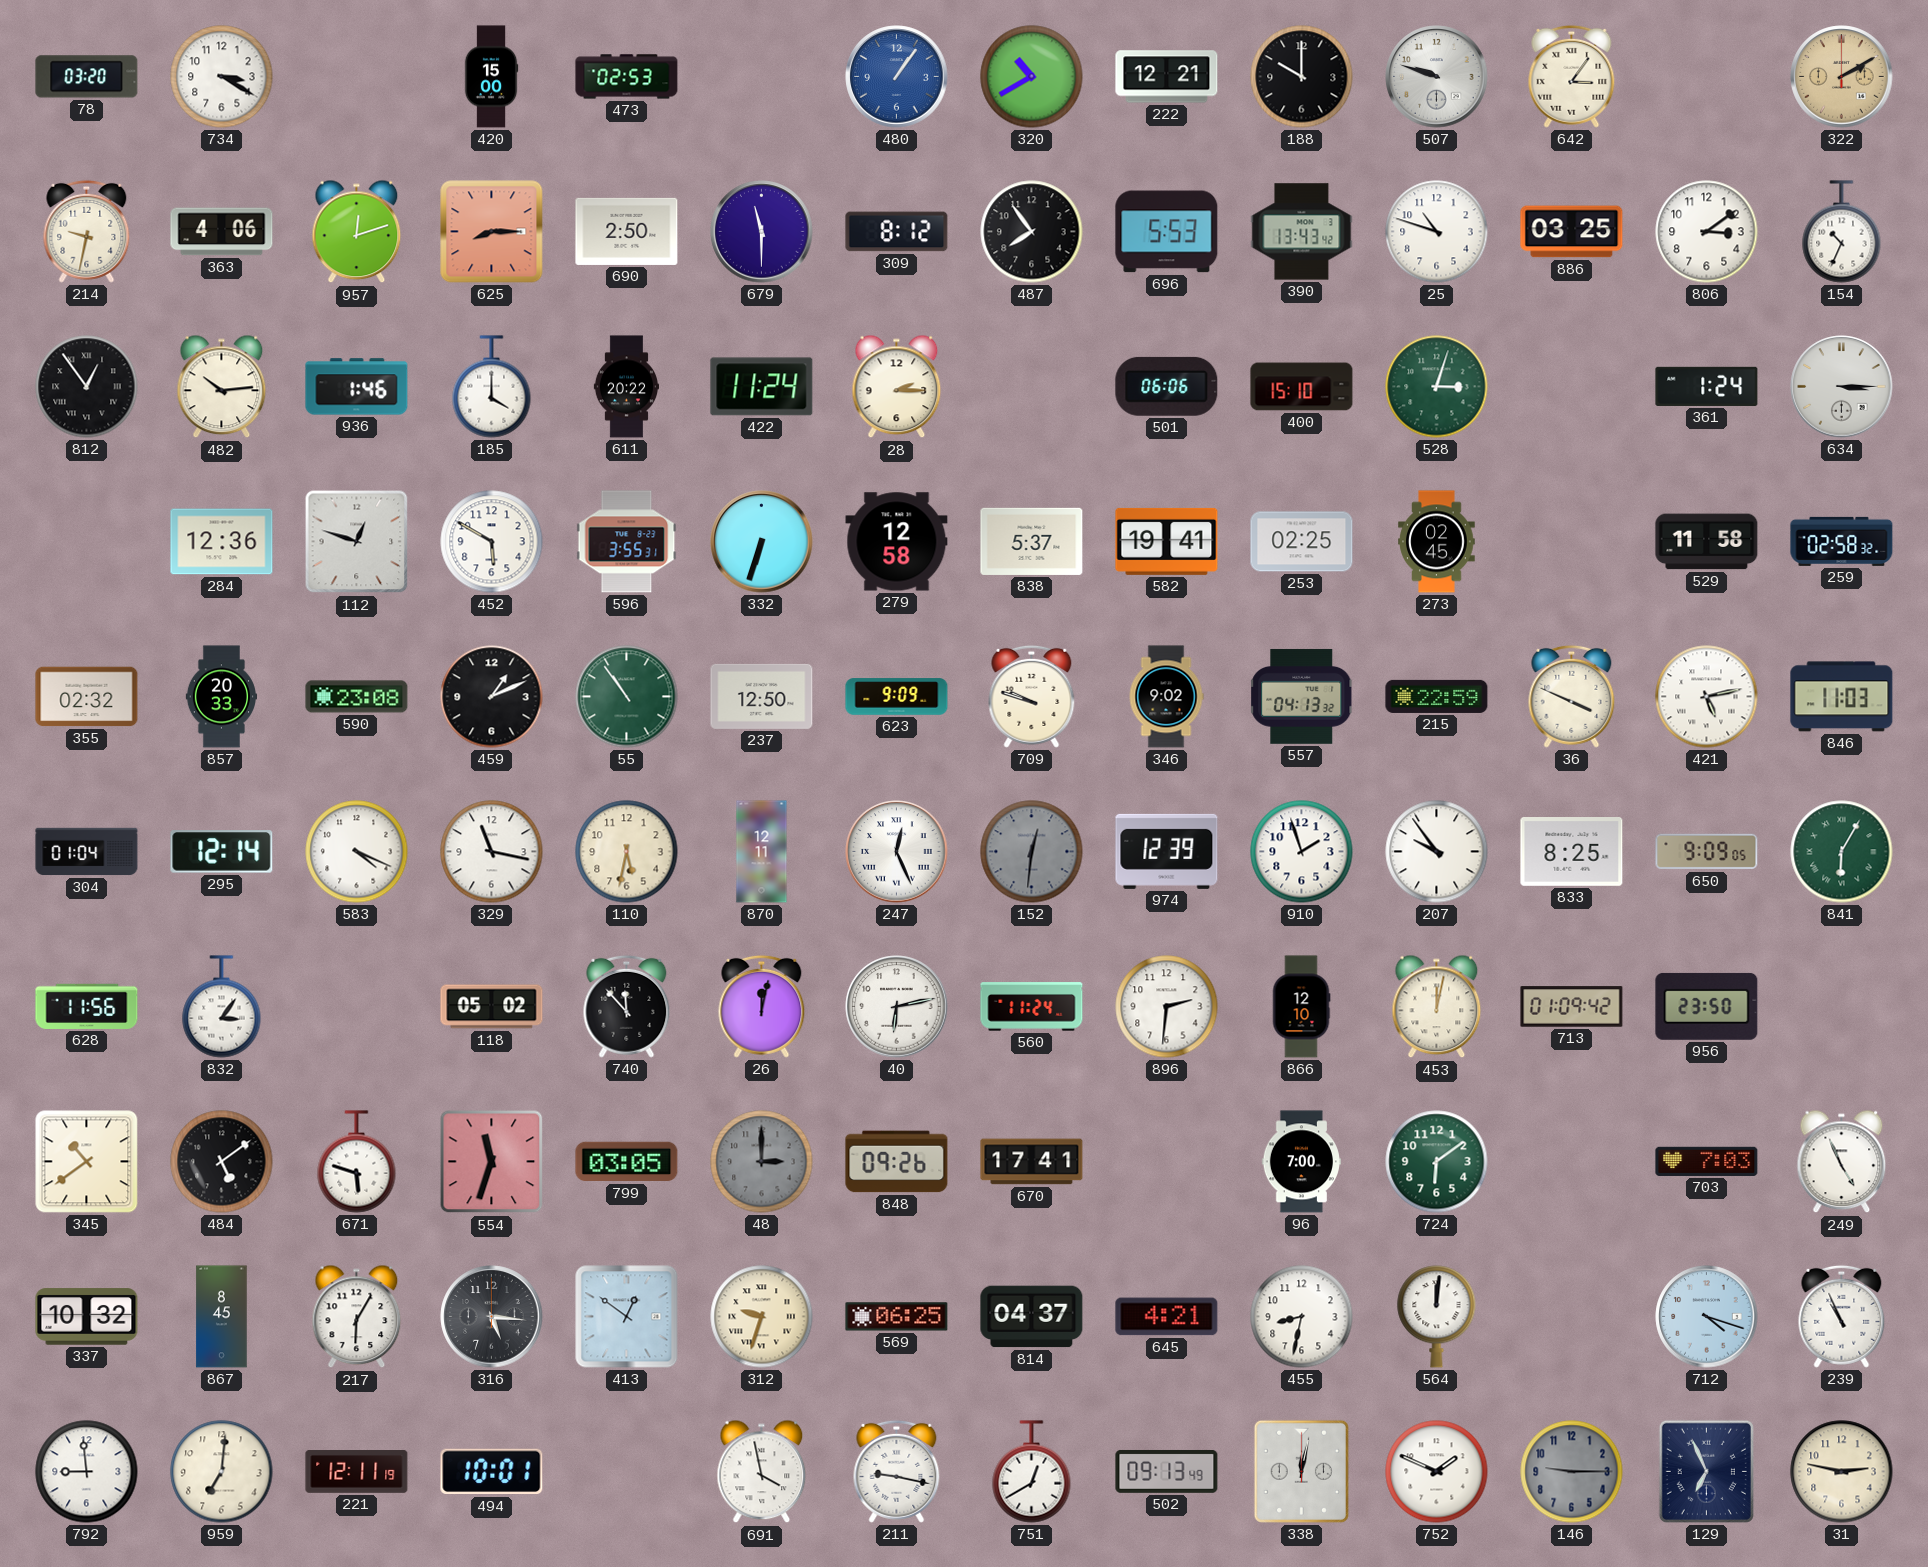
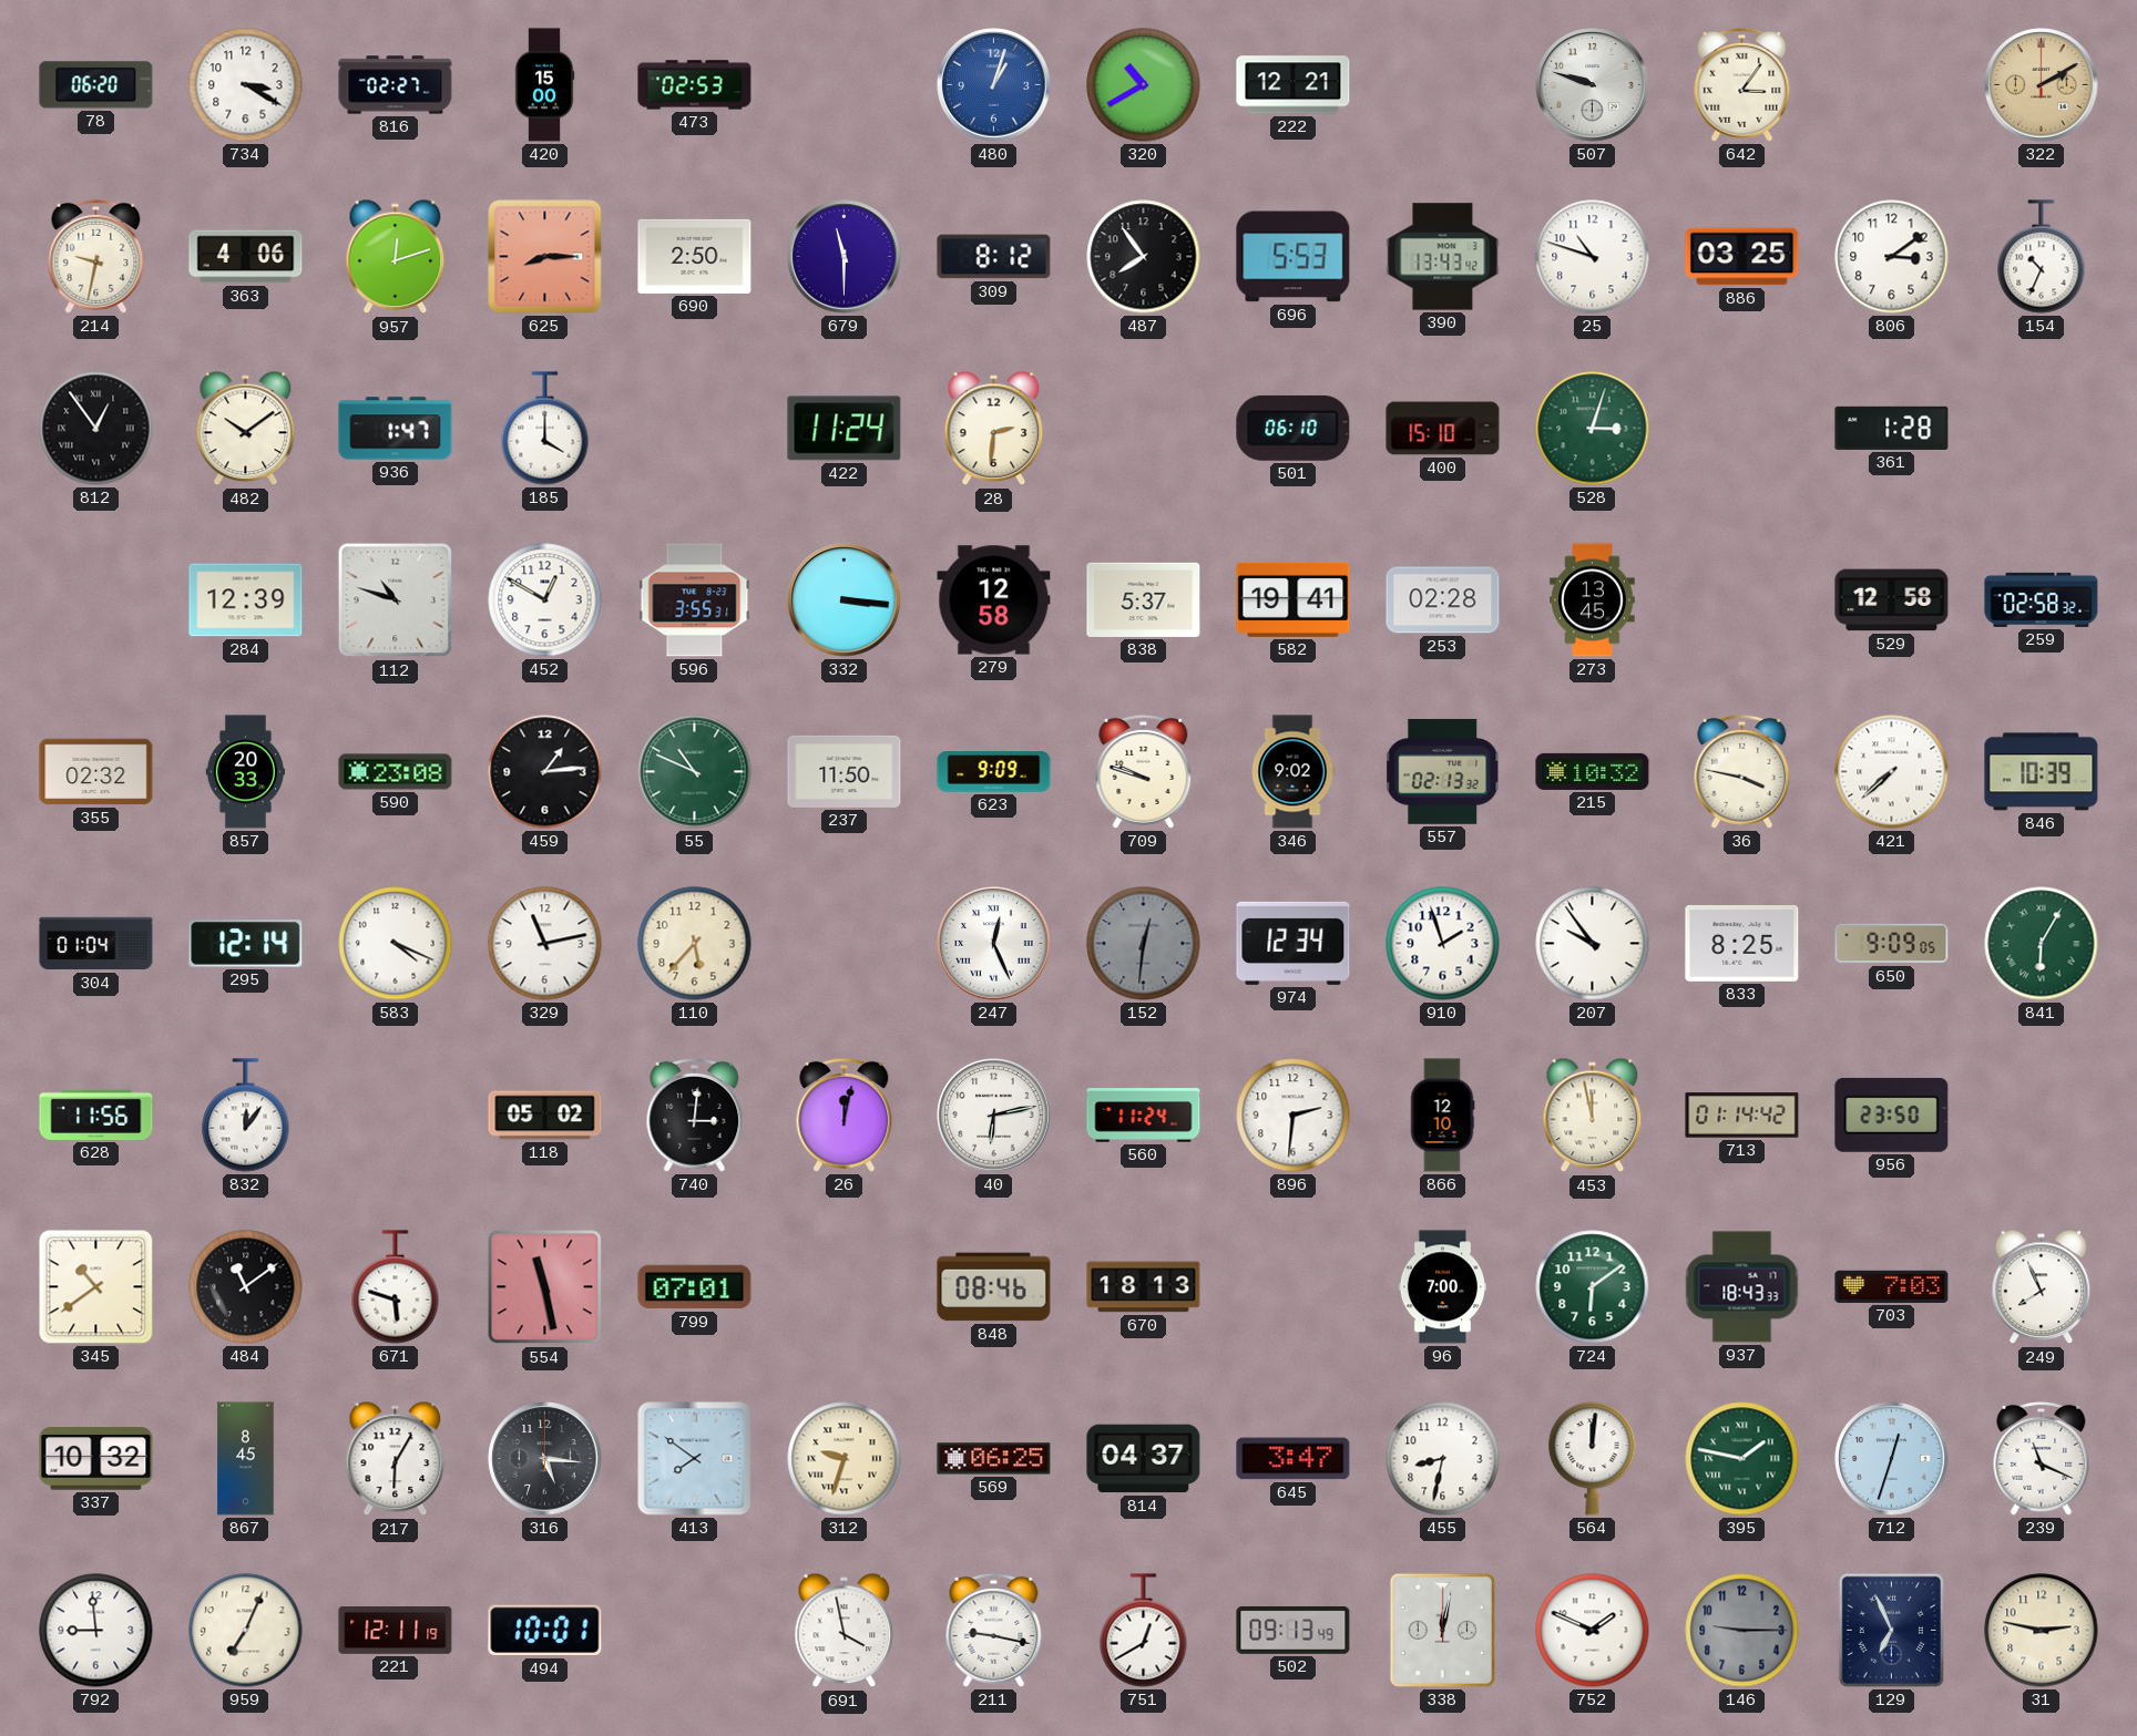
78: 03:20 -> 06:20
816: none -> 02:27
480: 1:06 -> 1:03
188: 10:00 -> none
482: 10:14 -> 10:09
936: 1:46 -> 1:47
611: 20:22 -> none
28: 2:15 -> 2:31
501: 06:06 -> 06:10
361: 1:24 -> 1:28
634: 3:15 -> none
284: 12:36 -> 12:39
112: 12:48 -> 10:48
452: 5:50 -> 12:50
332: 6:33 -> 3:16
253: 02:25 -> 02:28
273: 02:45 -> 13:45
529: 11:58 -> 12:58
459: 1:11 -> 1:14
55: 10:54 -> 10:49
237: 12:50 -> 11:50
557: 04:13 -> 02:13
215: 22:59 -> 10:32
36: 3:49 -> 3:47
421: 5:13 -> 7:38
846: 11:03 -> 10:39
329: 11:17 -> 11:13
110: 5:32 -> 5:37
870: 12:11 -> none
974: 12:39 -> 12:34
832: 3:06 -> 12:06
740: 11:53 -> 3:01
453: 12:02 -> 11:58
713: 01:09 -> 01:14
484: 5:09 -> 11:09
554: 11:33 -> 11:28
799: 03:05 -> 07:01
48: 3:00 -> none
848: 09:26 -> 08:46
670: 17:41 -> 18:13
937: none -> 18:43
249: 4:56 -> 7:56
413: 12:51 -> 7:51
645: 4:21 -> 3:47
395: none -> 1:47
712: 4:18 -> 12:33
239: 10:56 -> 11:19
959: 7:01 -> 7:04
